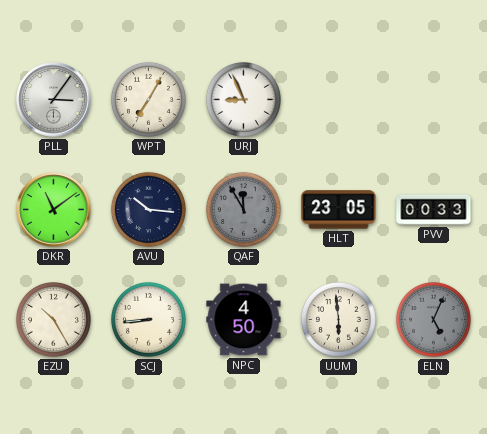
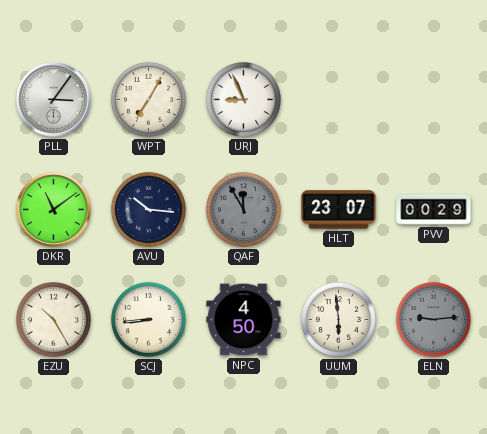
HLT: 23:05 -> 23:07
PVV: 00:33 -> 00:29
ELN: 5:04 -> 9:14
